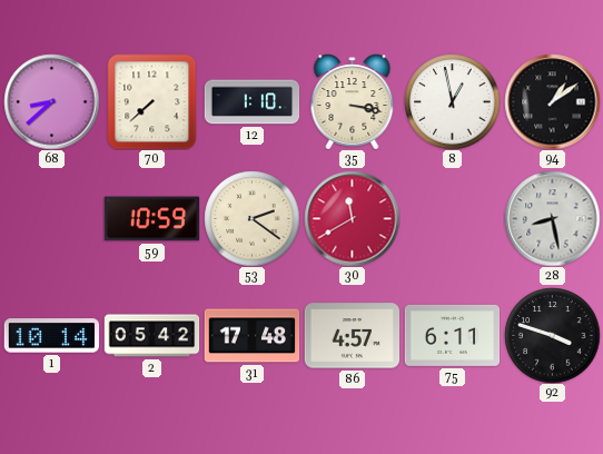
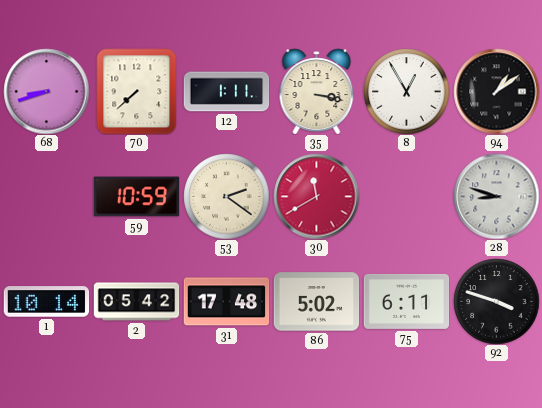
68: 8:38 -> 8:42
12: 1:10 -> 1:11
8: 12:58 -> 12:55
28: 8:28 -> 8:48
86: 4:57 -> 5:02
